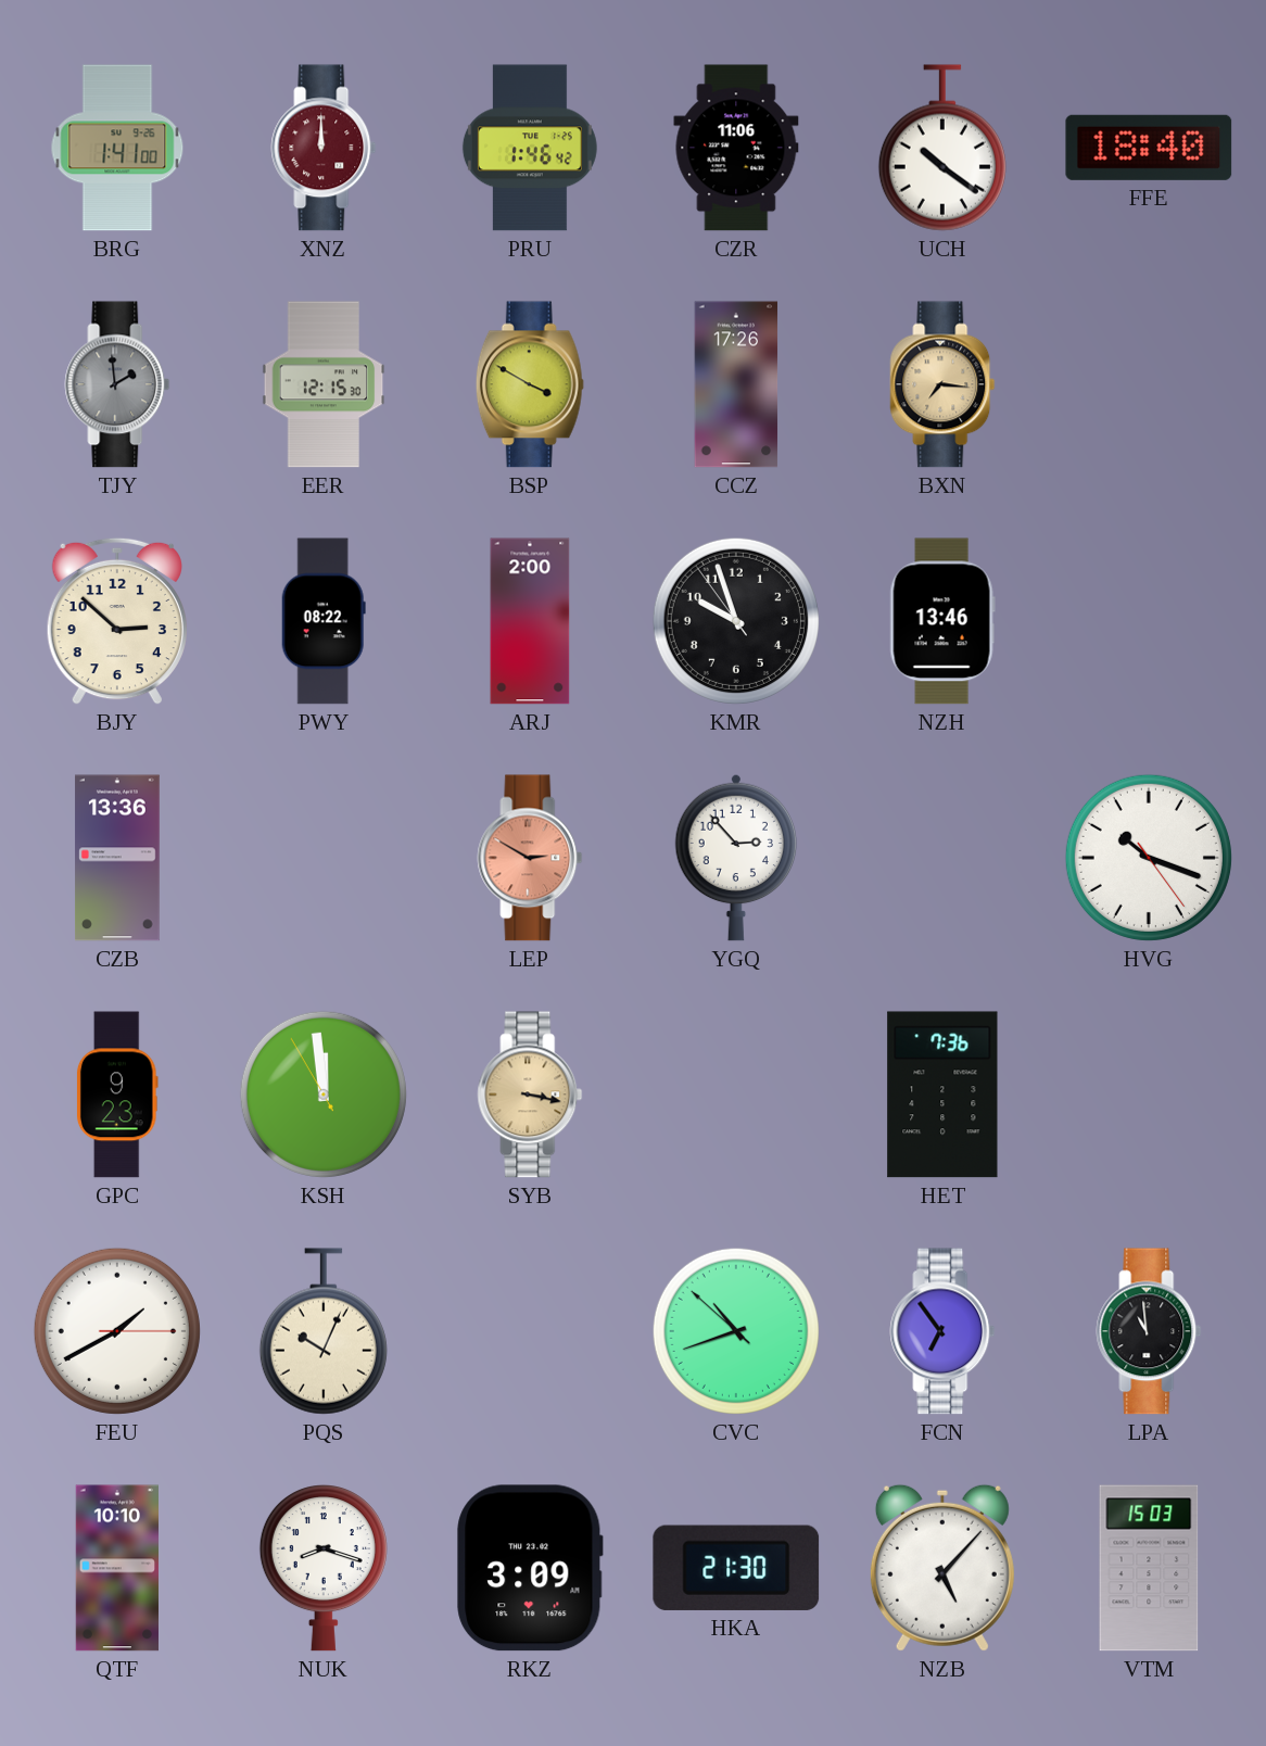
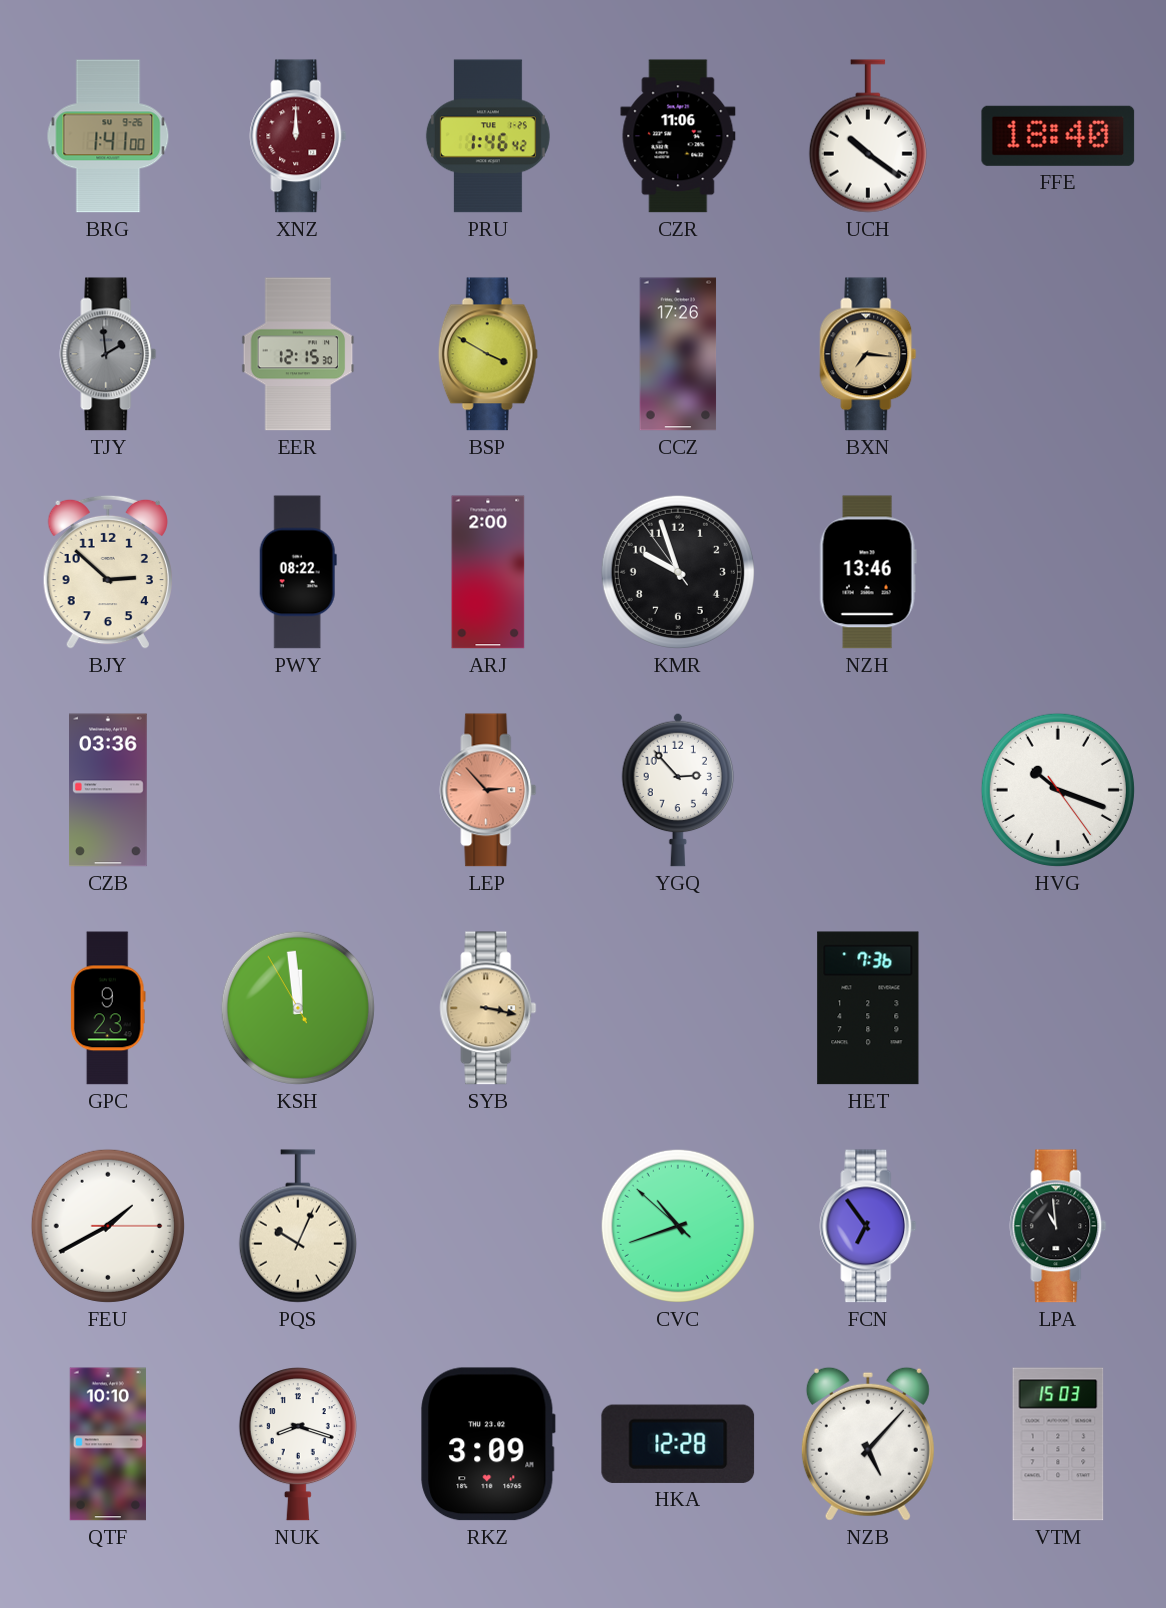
CZB: 13:36 -> 03:36
LEP: 2:50 -> 2:53
HKA: 21:30 -> 12:28
